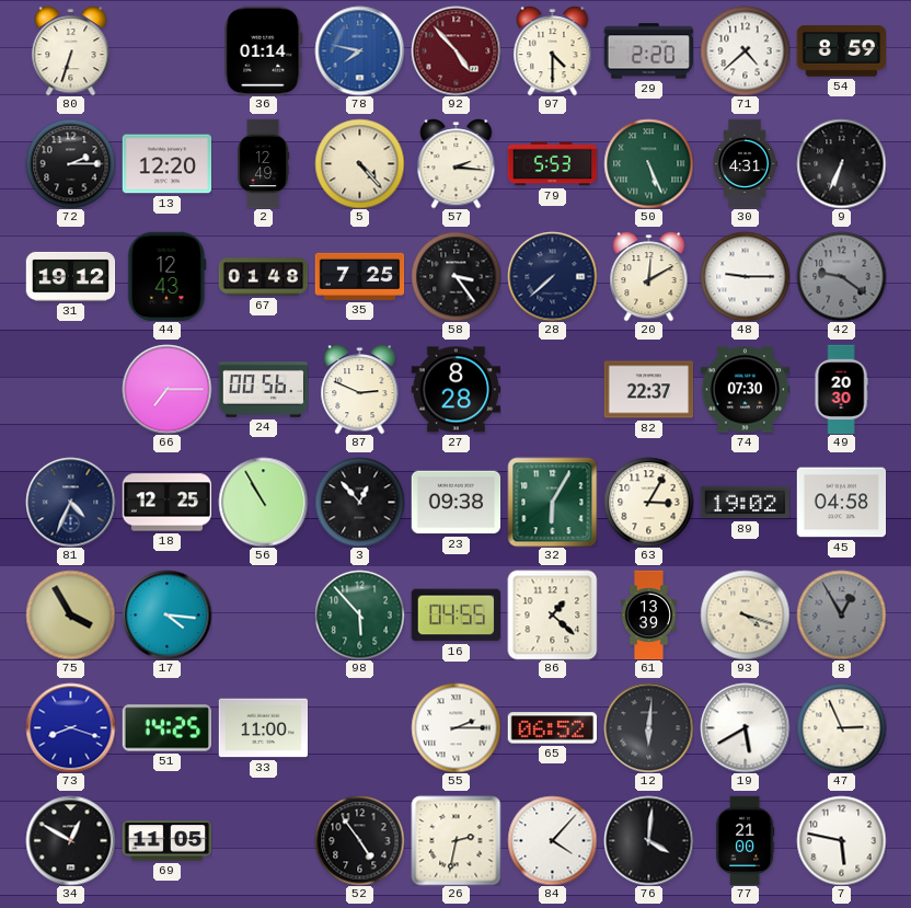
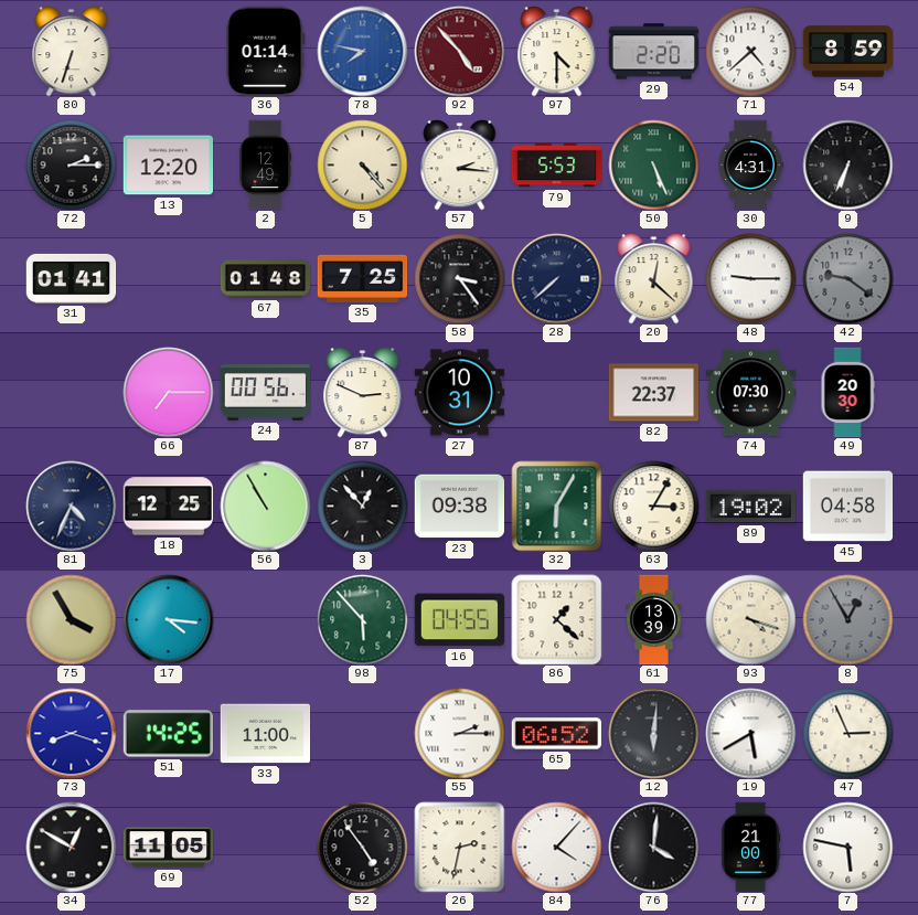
31: 19:12 -> 01:41
44: 12:43 -> none
20: 12:10 -> 12:22
27: 8:28 -> 10:31
